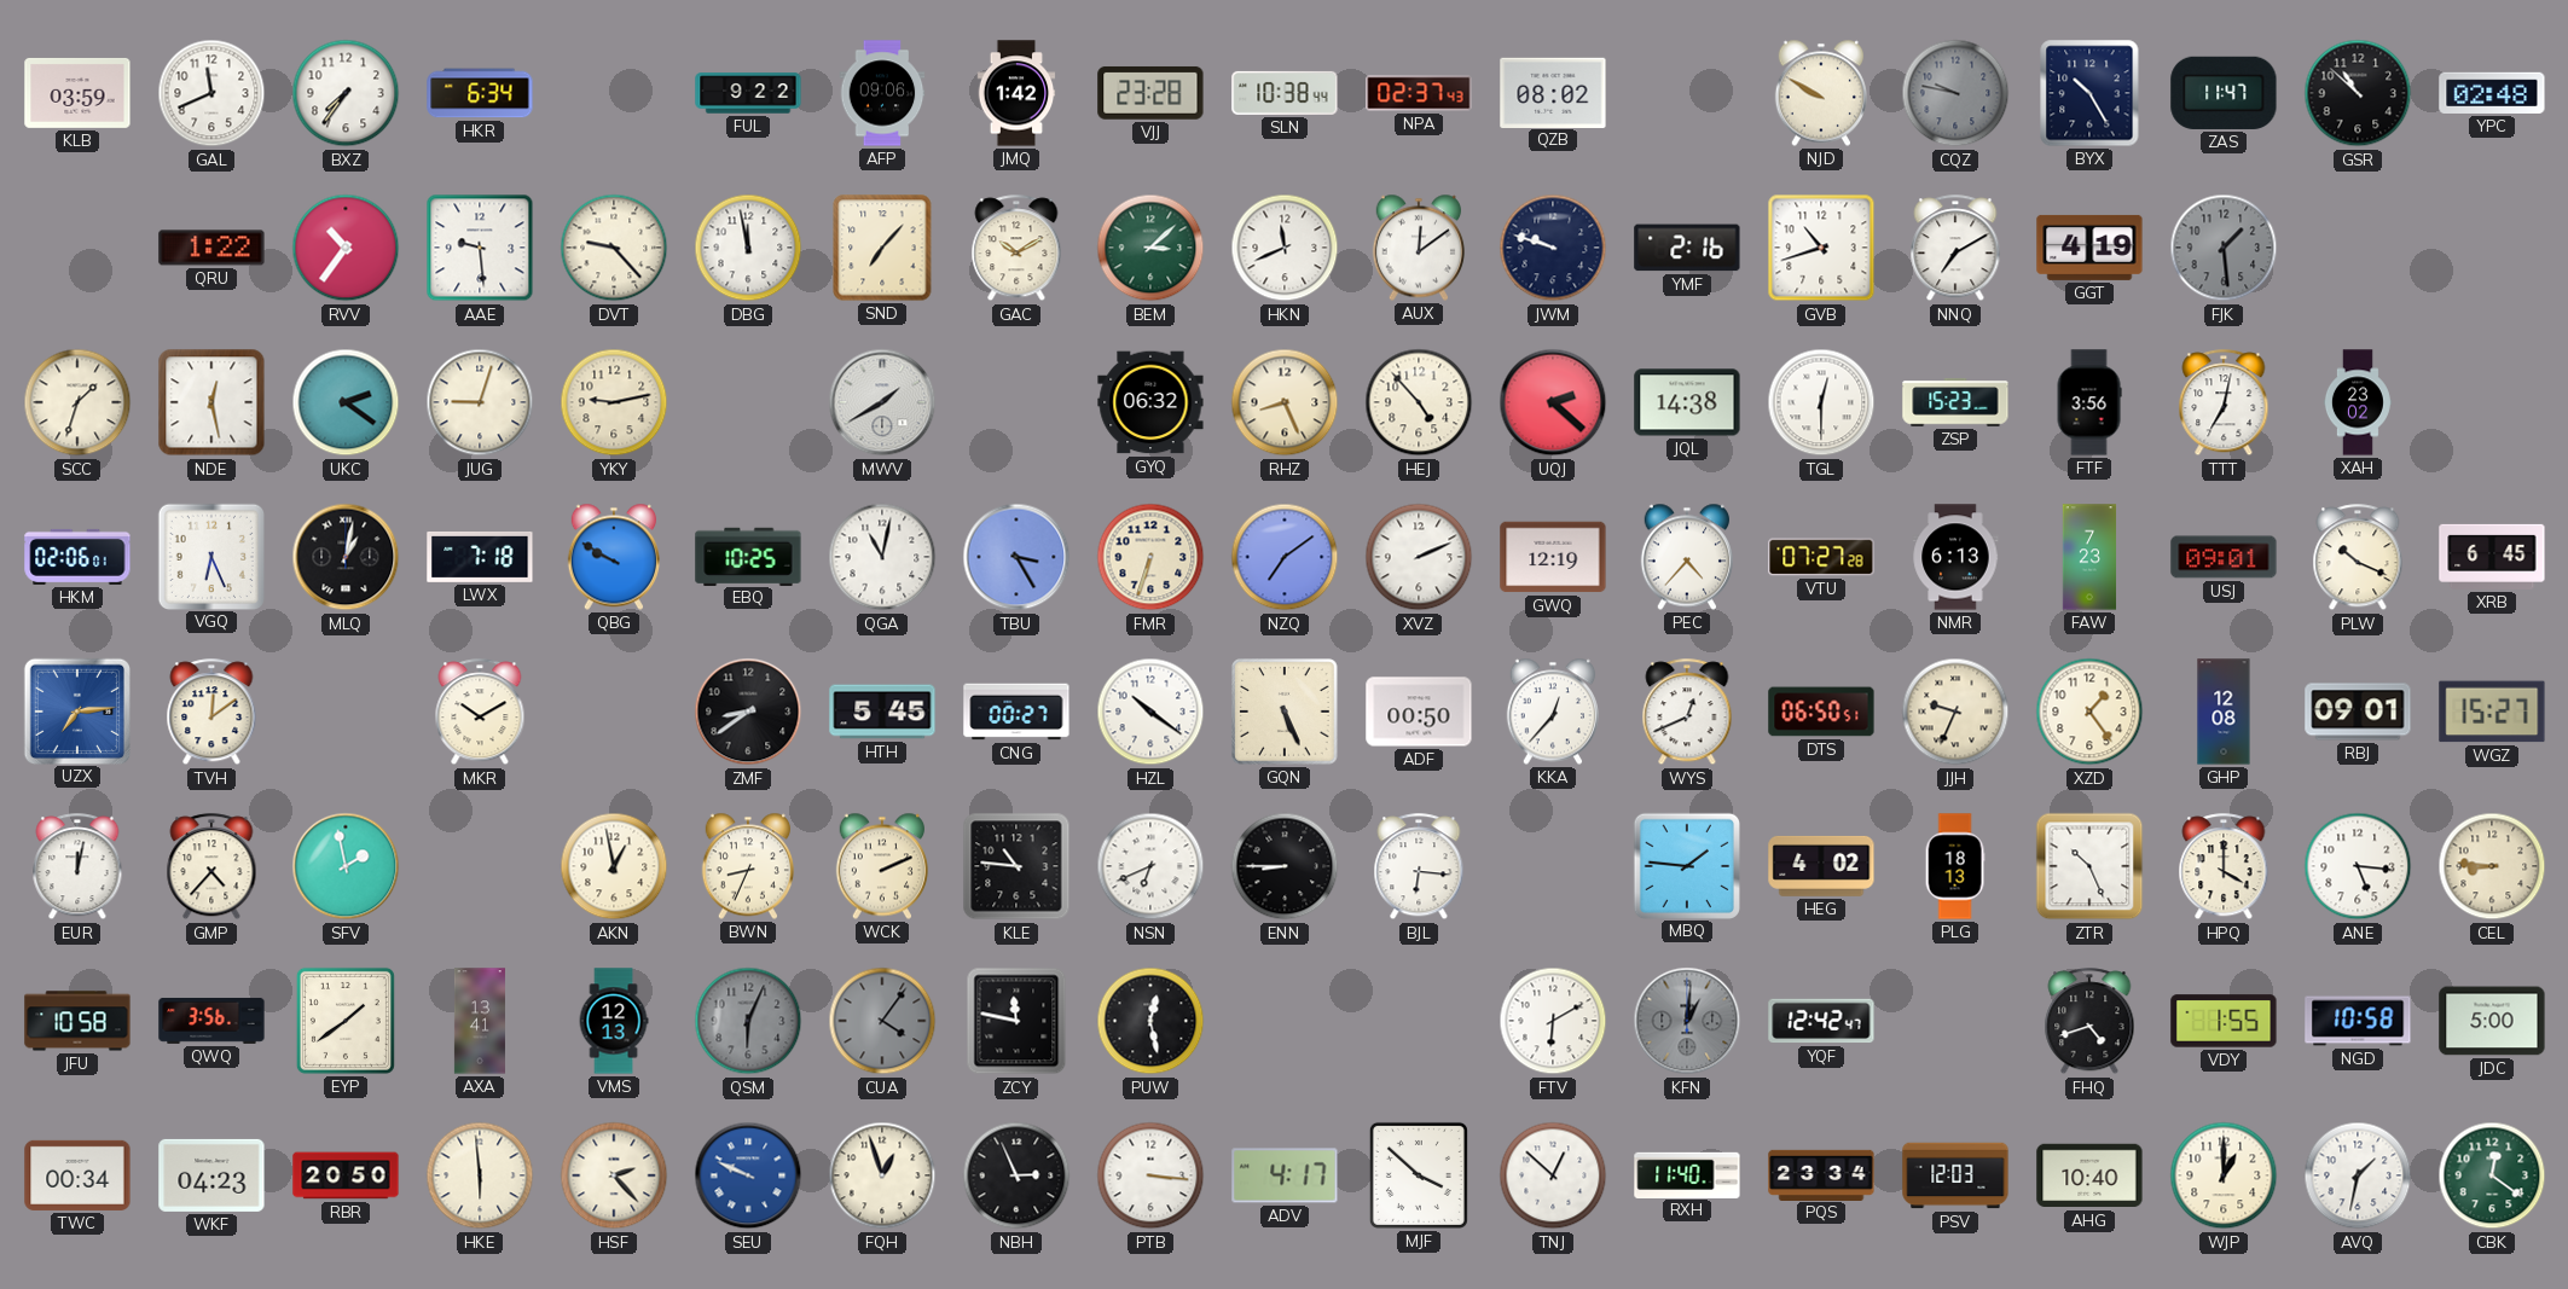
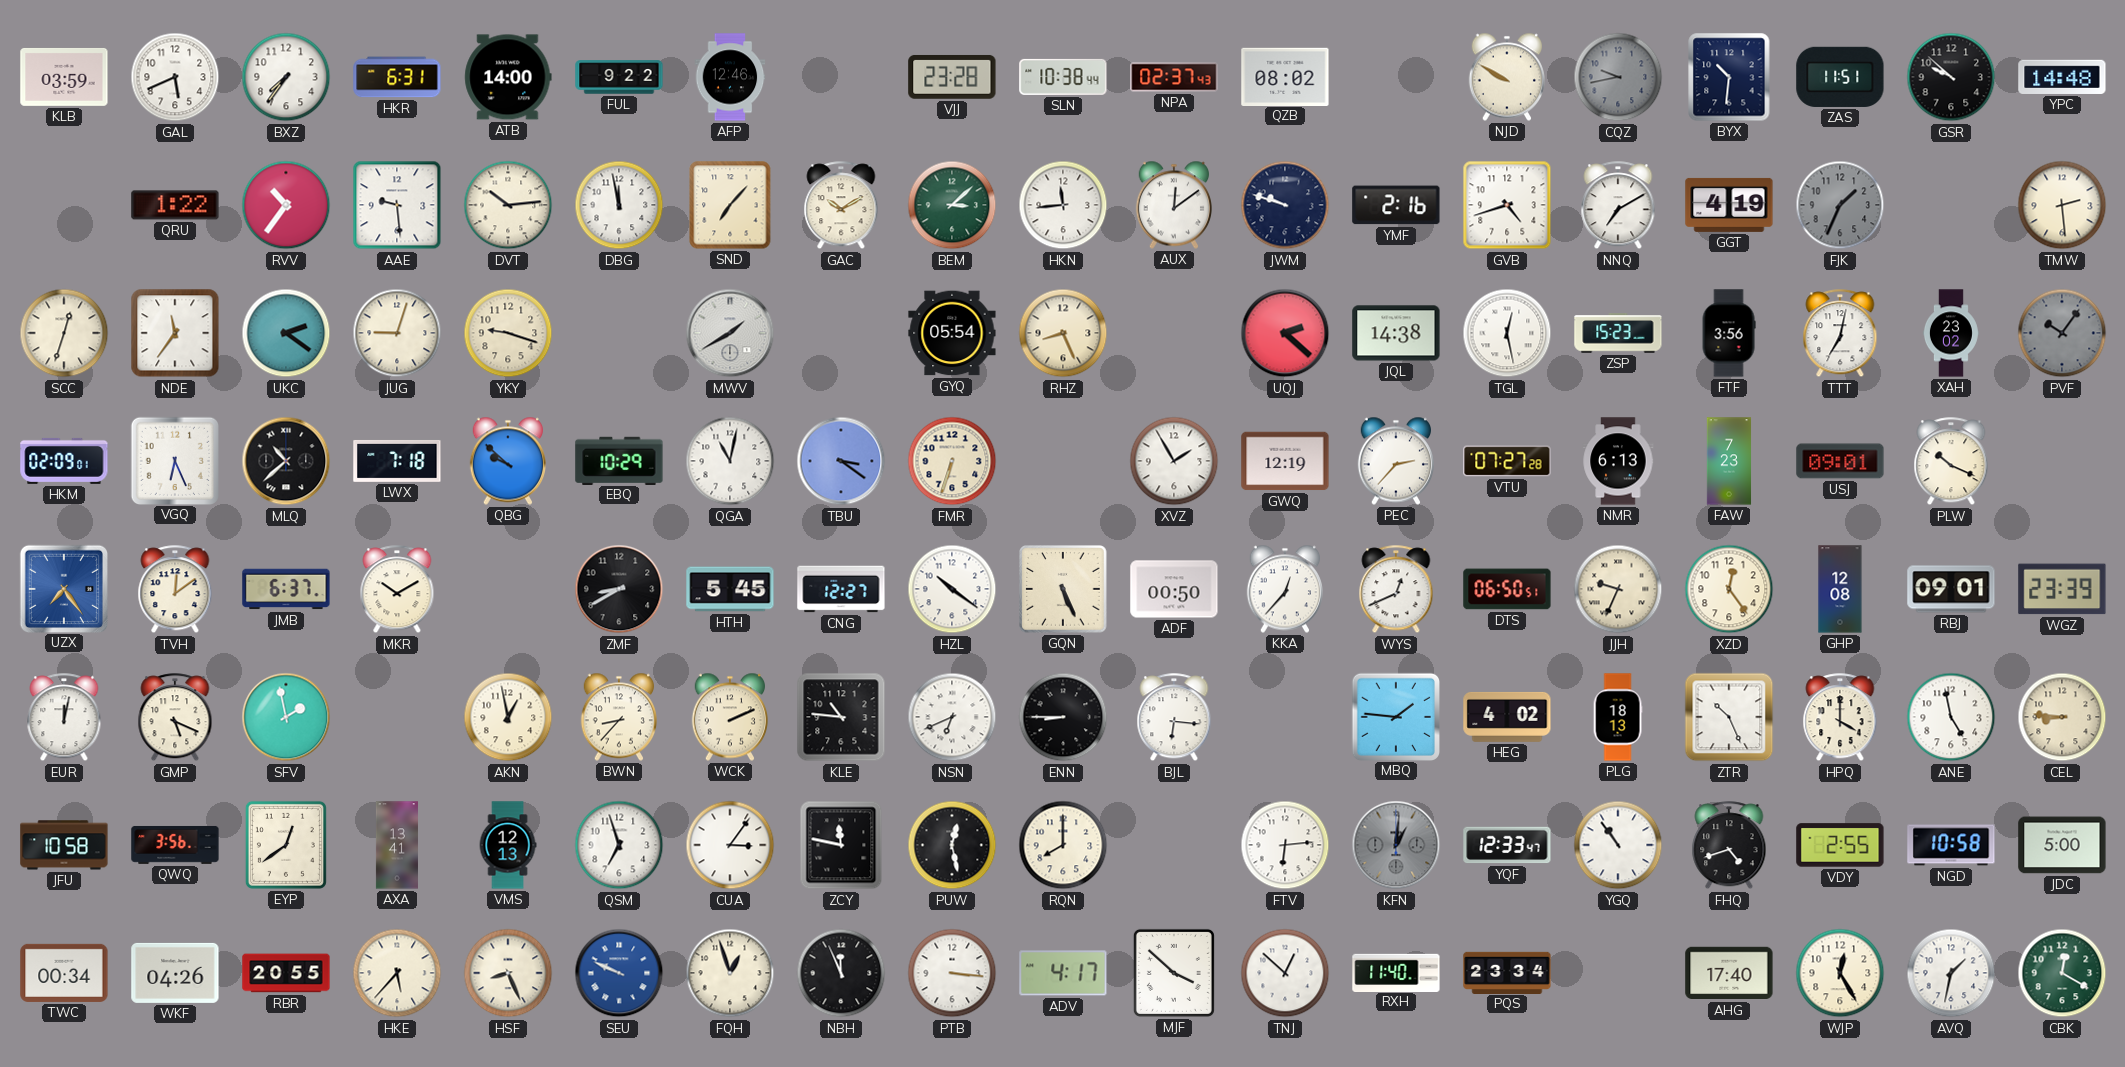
GAL: 11:41 -> 5:41
HKR: 6:34 -> 6:31
ATB: none -> 14:00
AFP: 09:06 -> 12:46
JMQ: 1:42 -> none
CQZ: 9:47 -> 9:43
BYX: 10:25 -> 10:31
ZAS: 11:47 -> 11:51
GSR: 10:52 -> 9:52
YPC: 02:48 -> 14:48
DVT: 9:23 -> 10:14
HKN: 11:41 -> 11:44
GVB: 10:42 -> 4:42
FJK: 1:29 -> 1:34
TMW: none -> 2:29
SCC: 1:33 -> 12:33
NDE: 12:28 -> 11:36
YKY: 9:13 -> 9:18
GYQ: 06:32 -> 05:54
HEJ: 4:53 -> none
TGL: 12:30 -> 12:28
PVF: none -> 10:06
HKM: 02:06 -> 02:09
MLQ: 1:02 -> 10:38
QBG: 9:50 -> 9:52
EBQ: 10:25 -> 10:29
TBU: 3:25 -> 3:21
NZQ: 7:09 -> none
XVZ: 2:11 -> 1:55
PEC: 4:37 -> 2:37
XRB: 6:45 -> none
UZX: 7:14 -> 7:24
JMB: none -> 6:37
ZMF: 8:39 -> 8:40
CNG: 00:27 -> 12:27
XZD: 1:24 -> 12:24
WGZ: 15:27 -> 23:39
GMP: 4:37 -> 5:19
BWN: 8:34 -> 8:37
ANE: 5:16 -> 4:58
EYP: 1:39 -> 12:39
QSM: 6:04 -> 6:57
QSM dial: grey -> white
CUA: 4:06 -> 3:06
CUA dial: grey -> white
RQN: none -> 8:00
FTV: 6:10 -> 6:14
YQF: 12:42 -> 12:33
YGQ: none -> 10:54
VDY: 1:55 -> 2:55
WKF: 04:23 -> 04:26
RBR: 20:50 -> 20:55
HKE: 5:59 -> 5:37
HSF: 2:23 -> 8:26
NBH: 2:56 -> 11:56
PSV: 12:03 -> none
AHG: 10:40 -> 17:40
WJP: 1:00 -> 12:25
CBK: 12:21 -> 12:20
